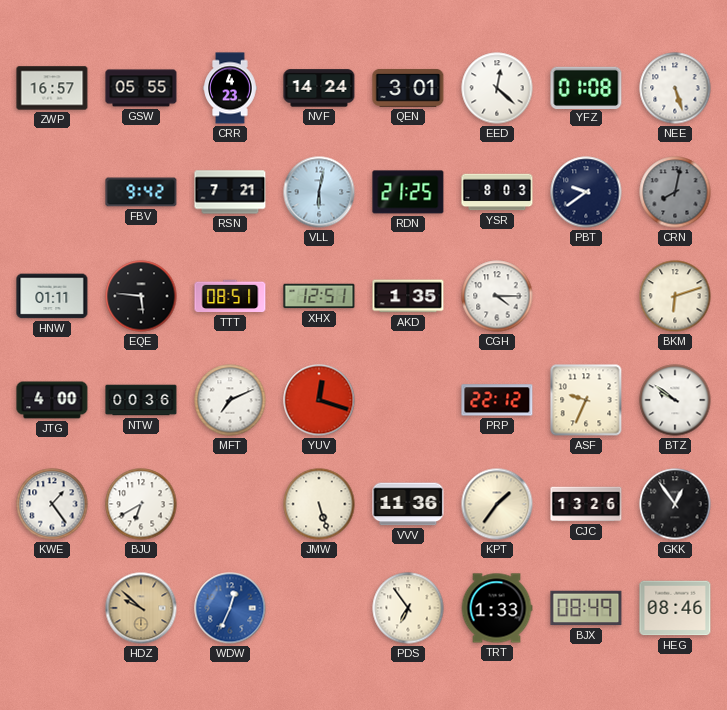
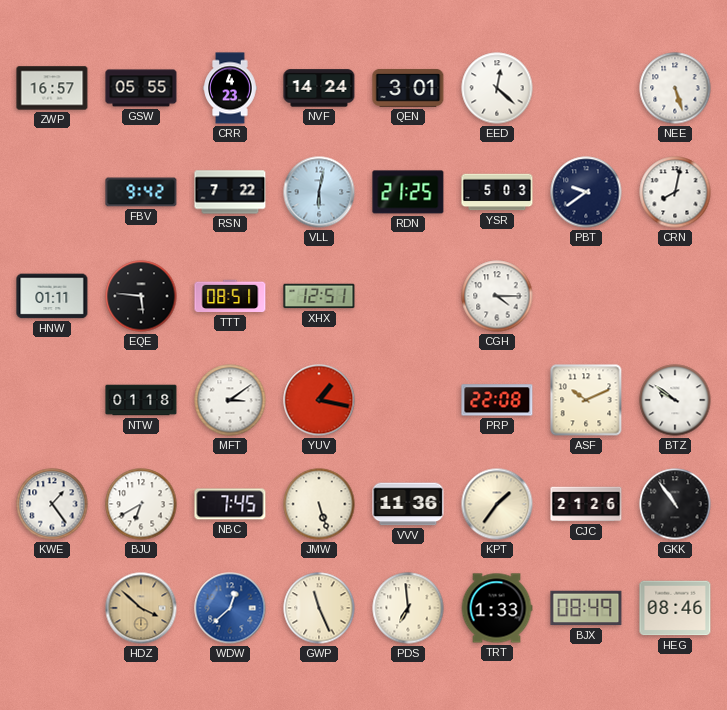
YFZ: 01:08 -> none
RSN: 7:21 -> 7:22
YSR: 8:03 -> 5:03
CRN dial: grey -> white
AKD: 1:35 -> none
BKM: 6:12 -> none
JTG: 4:00 -> none
NTW: 00:36 -> 01:18
MFT: 7:11 -> 3:09
YUV: 12:18 -> 1:17
PRP: 22:12 -> 22:08
ASF: 9:34 -> 10:11
NBC: none -> 7:45
CJC: 13:26 -> 21:26
GKK: 12:54 -> 10:54
HDZ: 9:52 -> 3:52
WDW: 12:34 -> 12:38
GWP: none -> 11:26
PDS: 6:54 -> 6:59
